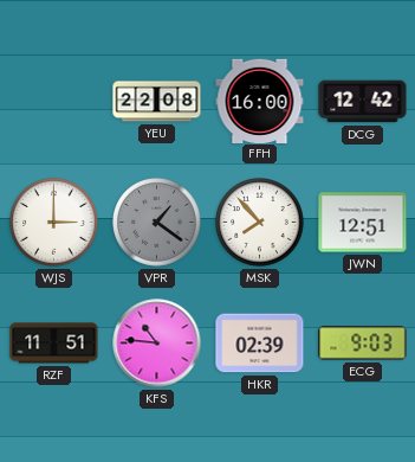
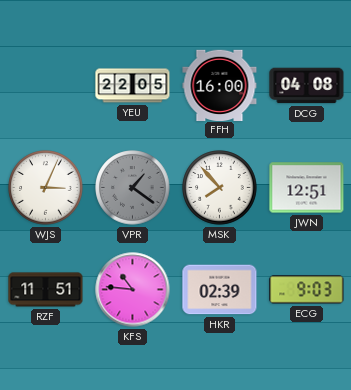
YEU: 22:08 -> 22:05
DCG: 12:42 -> 04:08
WJS: 3:00 -> 3:04
